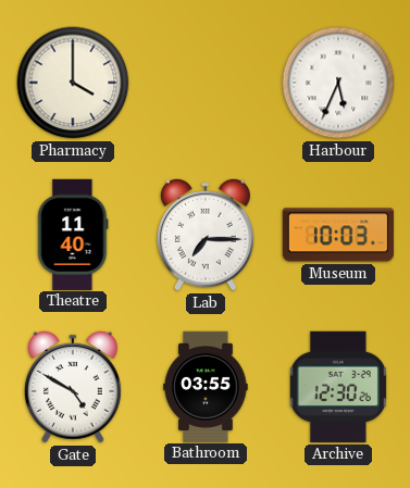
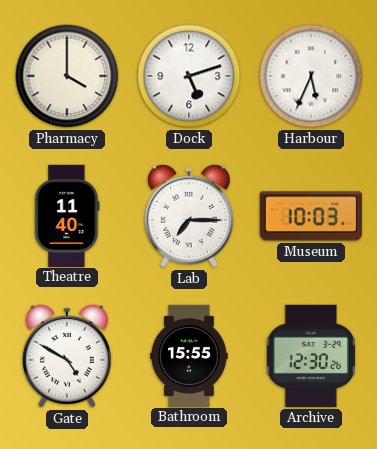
Dock: none -> 5:12
Bathroom: 03:55 -> 15:55
